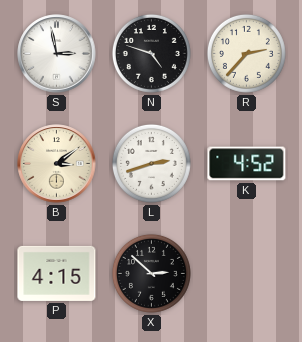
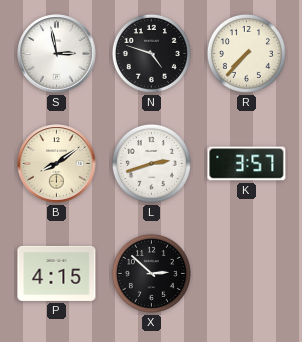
R: 2:37 -> 7:37
B: 3:09 -> 8:09
K: 4:52 -> 3:57
